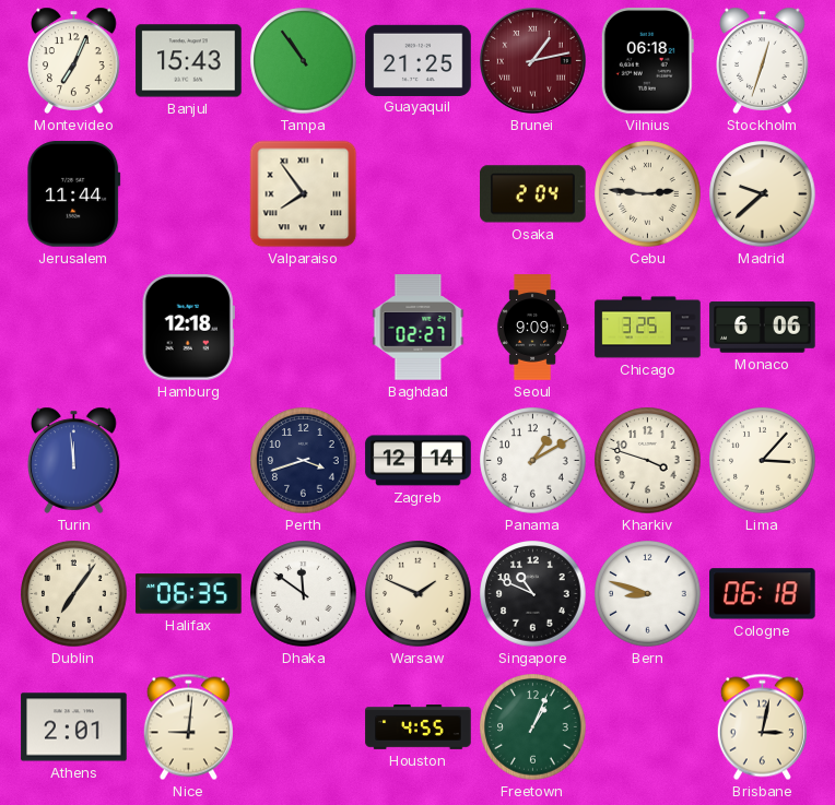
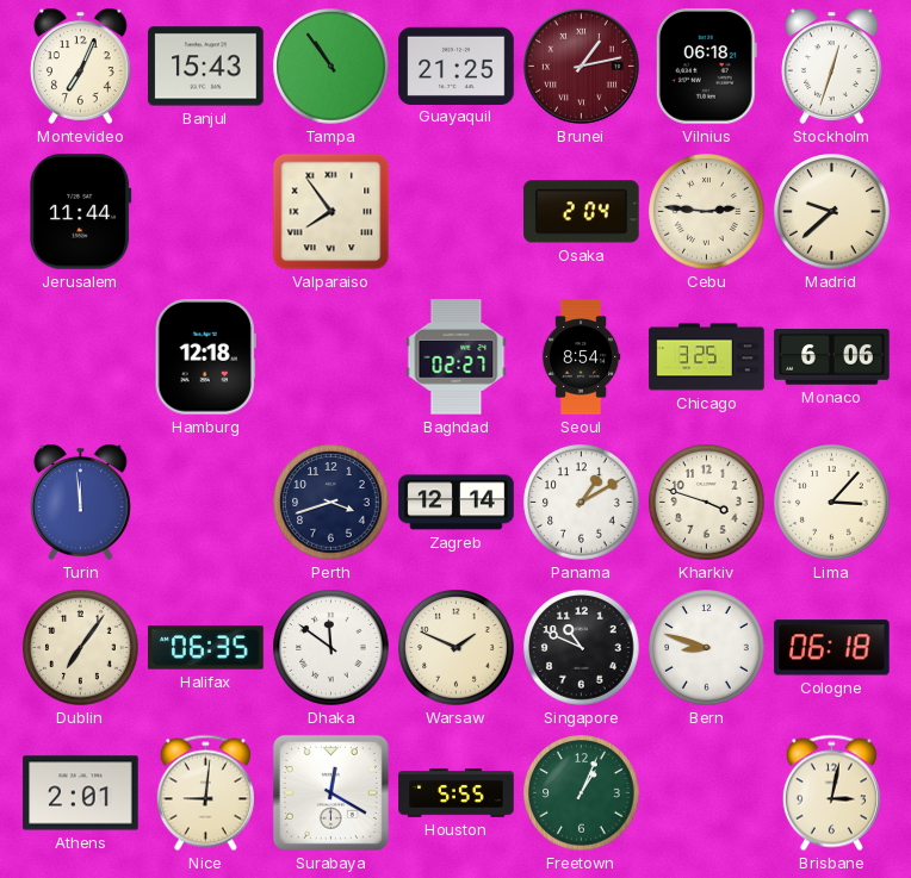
Seoul: 9:09 -> 8:54
Surabaya: none -> 12:20
Houston: 4:55 -> 5:55
